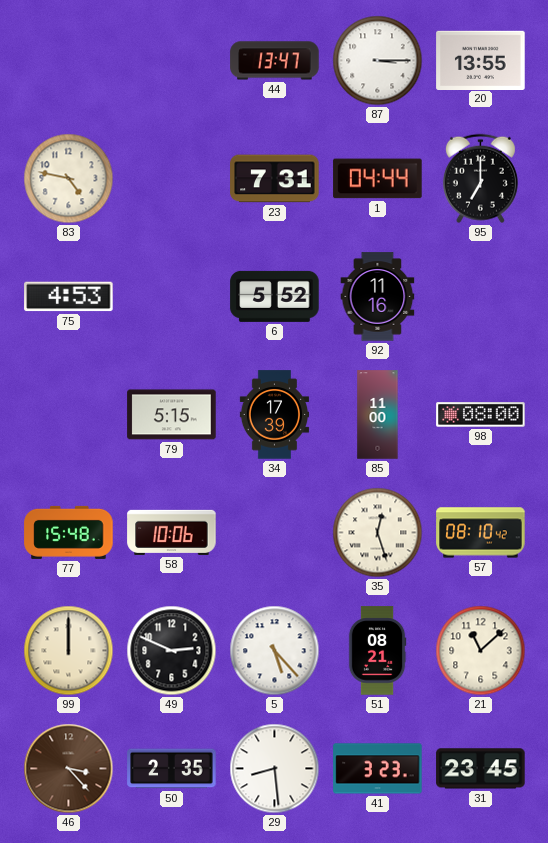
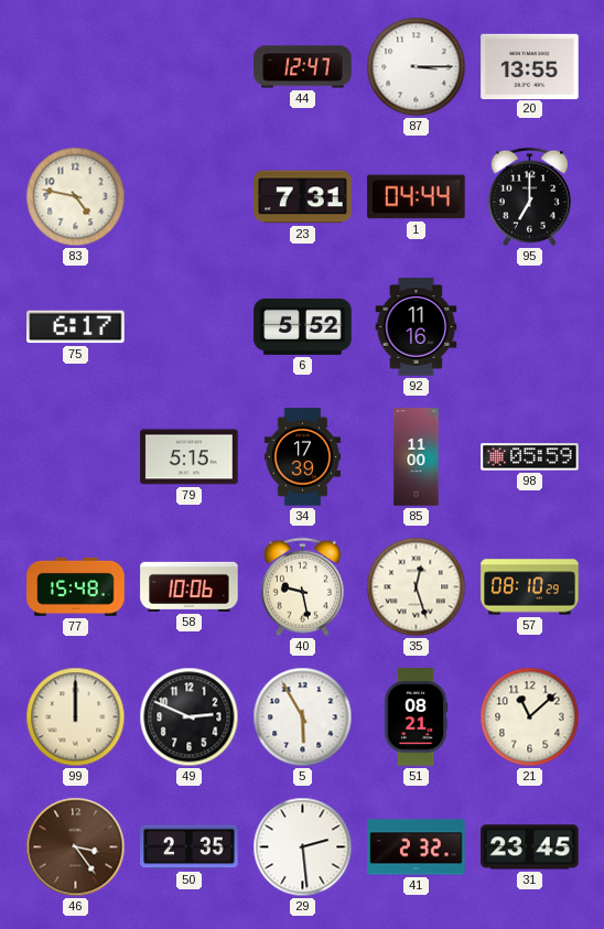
44: 13:47 -> 12:47
75: 4:53 -> 6:17
98: 08:00 -> 05:59
40: none -> 9:28
57: 08:10:42 -> 08:10:29
5: 5:23 -> 5:55
46: 3:23 -> 3:24
29: 8:29 -> 2:29
41: 3:23 -> 2:32
